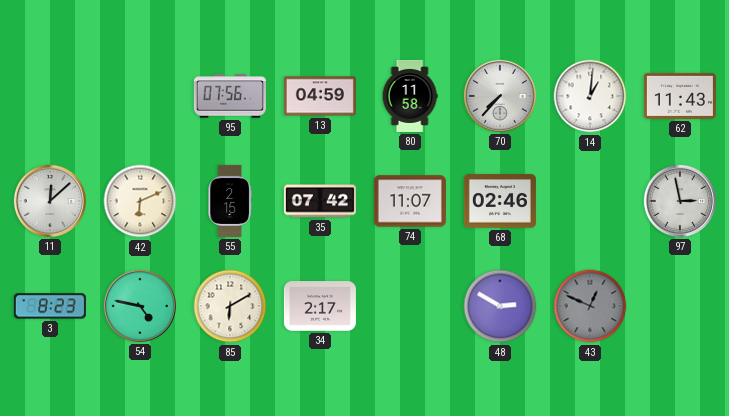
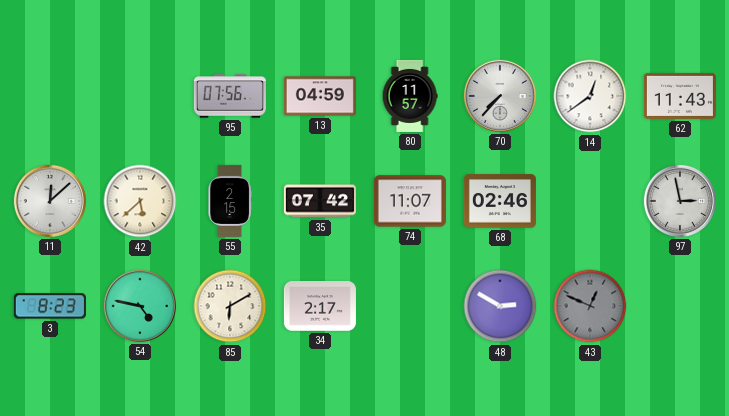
80: 11:58 -> 11:57
14: 1:01 -> 12:39
42: 6:11 -> 5:38
